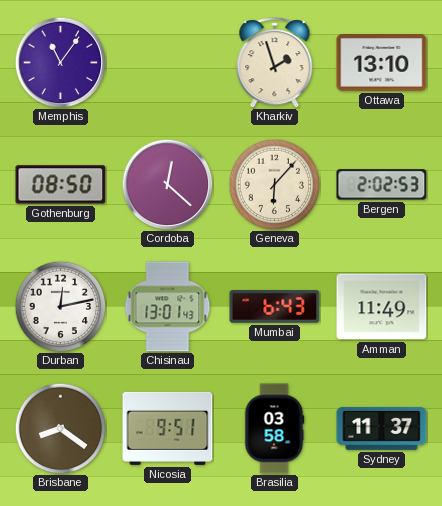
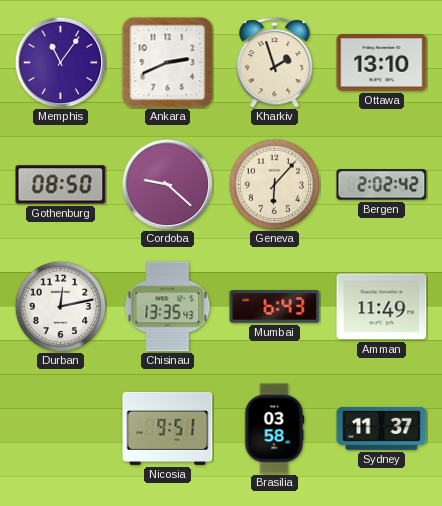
Ankara: none -> 2:41
Cordoba: 12:22 -> 9:22
Bergen: 2:02:53 -> 2:02:42
Chisinau: 13:01 -> 13:35
Brisbane: 8:21 -> none
